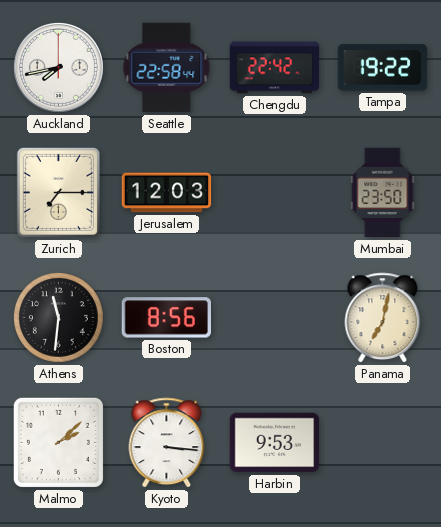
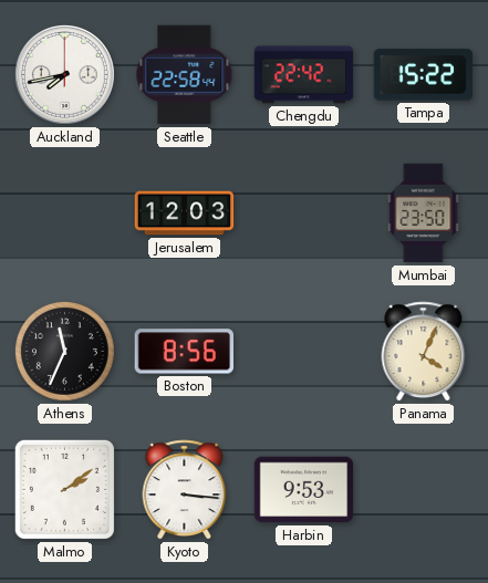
Tampa: 19:22 -> 15:22
Zurich: 7:15 -> none
Athens: 11:31 -> 11:34
Panama: 7:02 -> 4:04
Malmo: 2:08 -> 2:09
